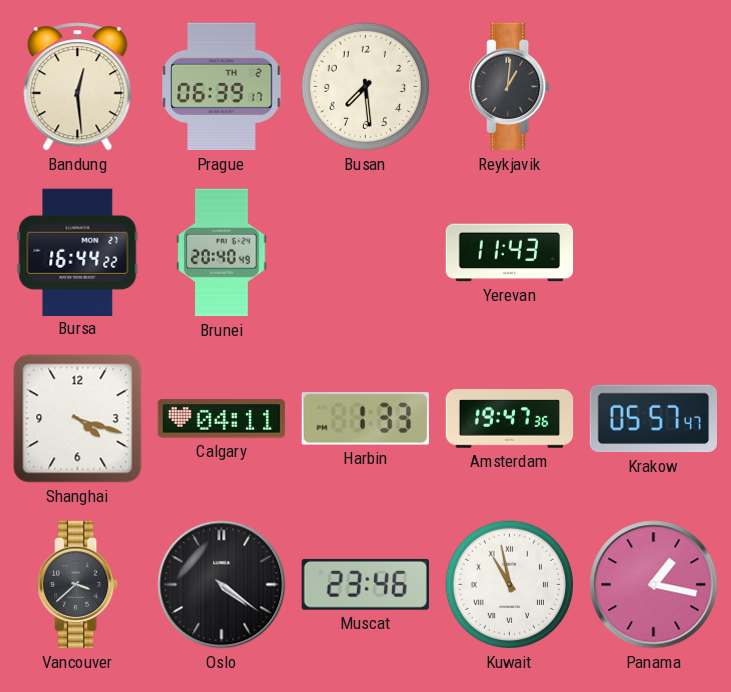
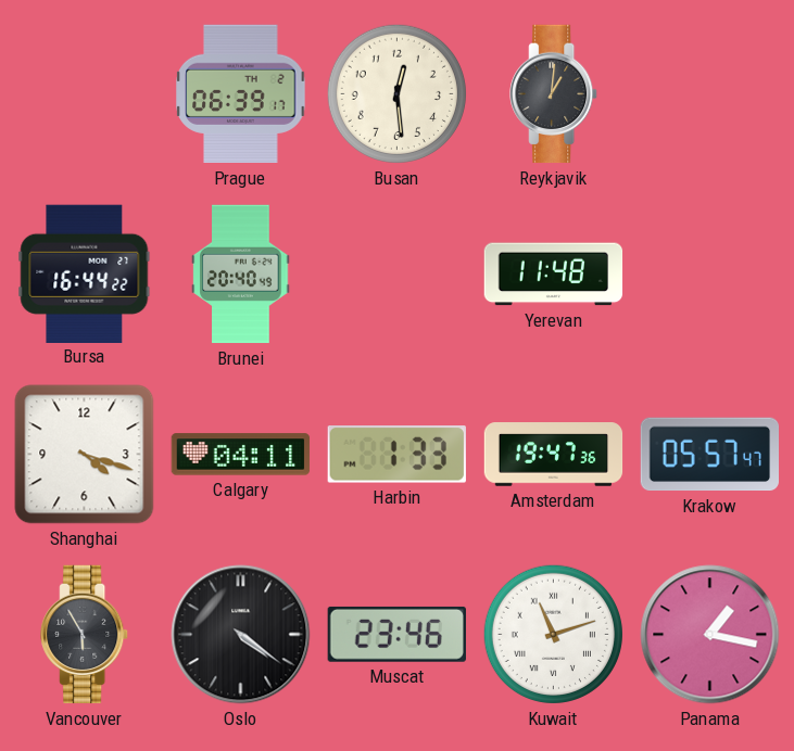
Bandung: 12:29 -> none
Busan: 7:29 -> 12:29
Yerevan: 11:43 -> 11:48
Vancouver: 3:38 -> 5:55
Kuwait: 10:58 -> 11:12
